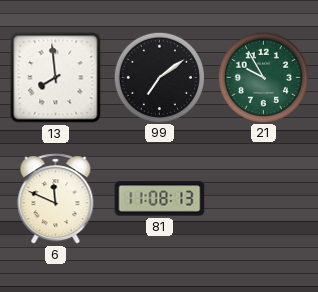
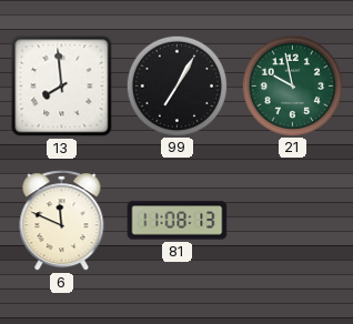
99: 7:09 -> 7:05
21: 9:55 -> 9:58
